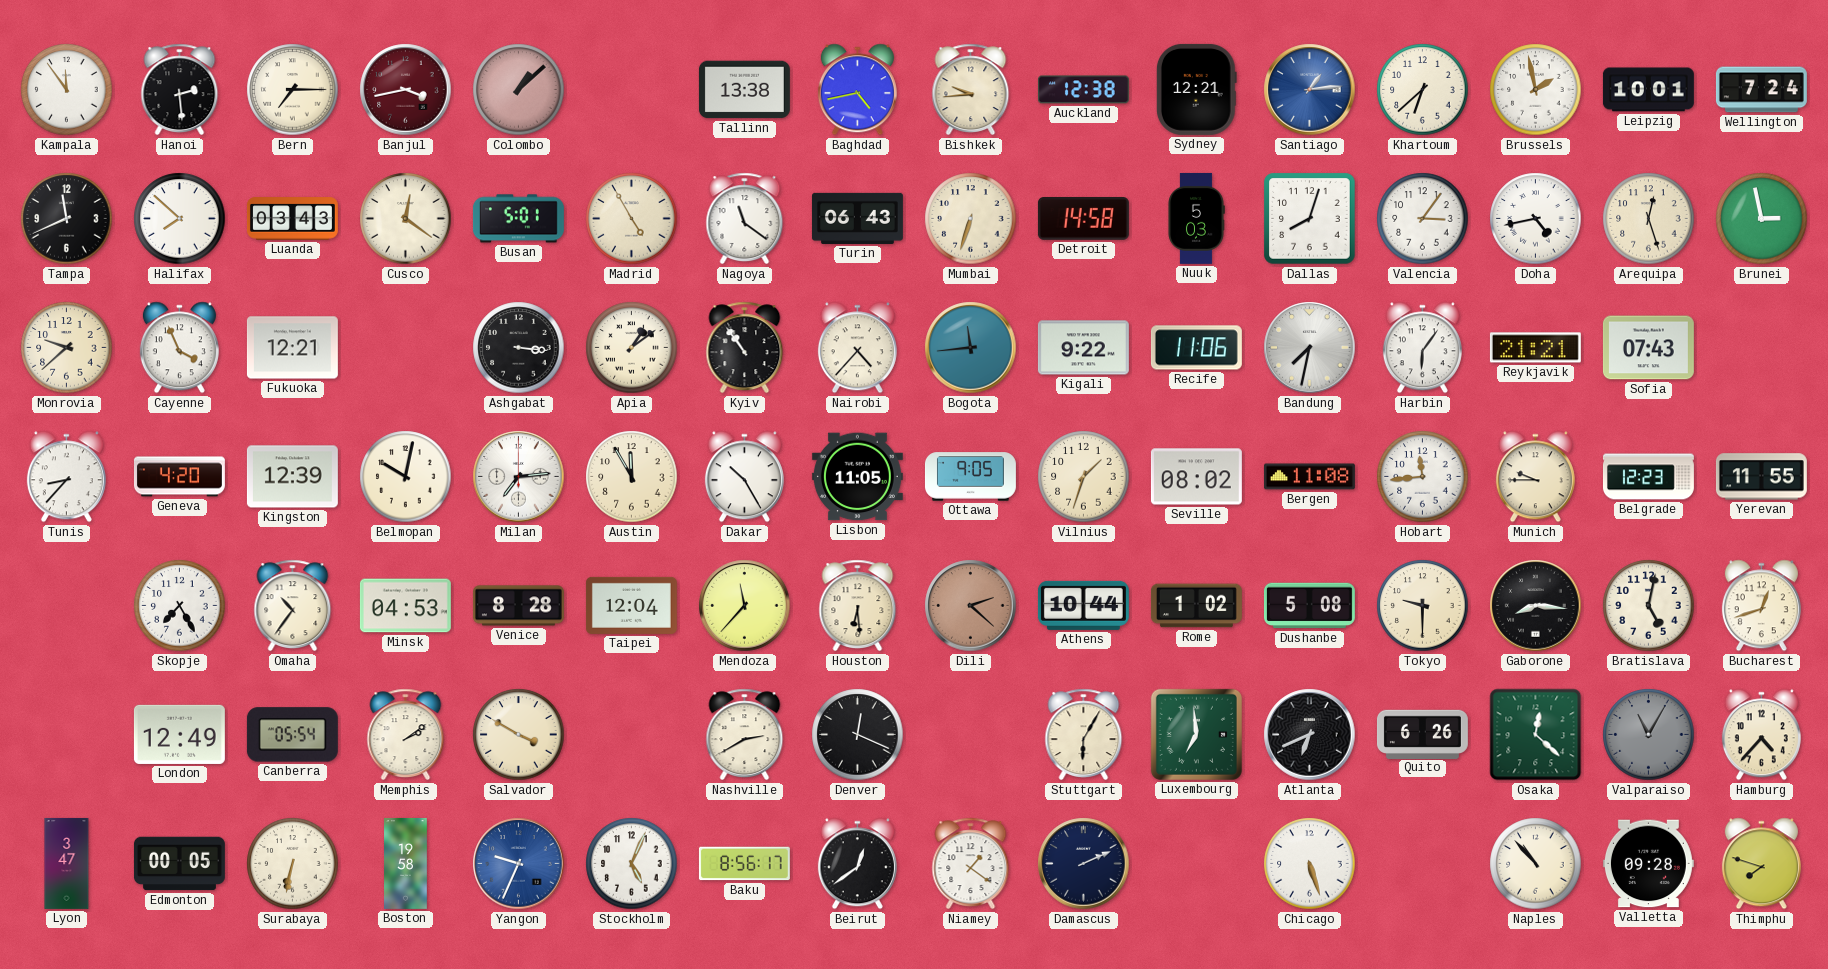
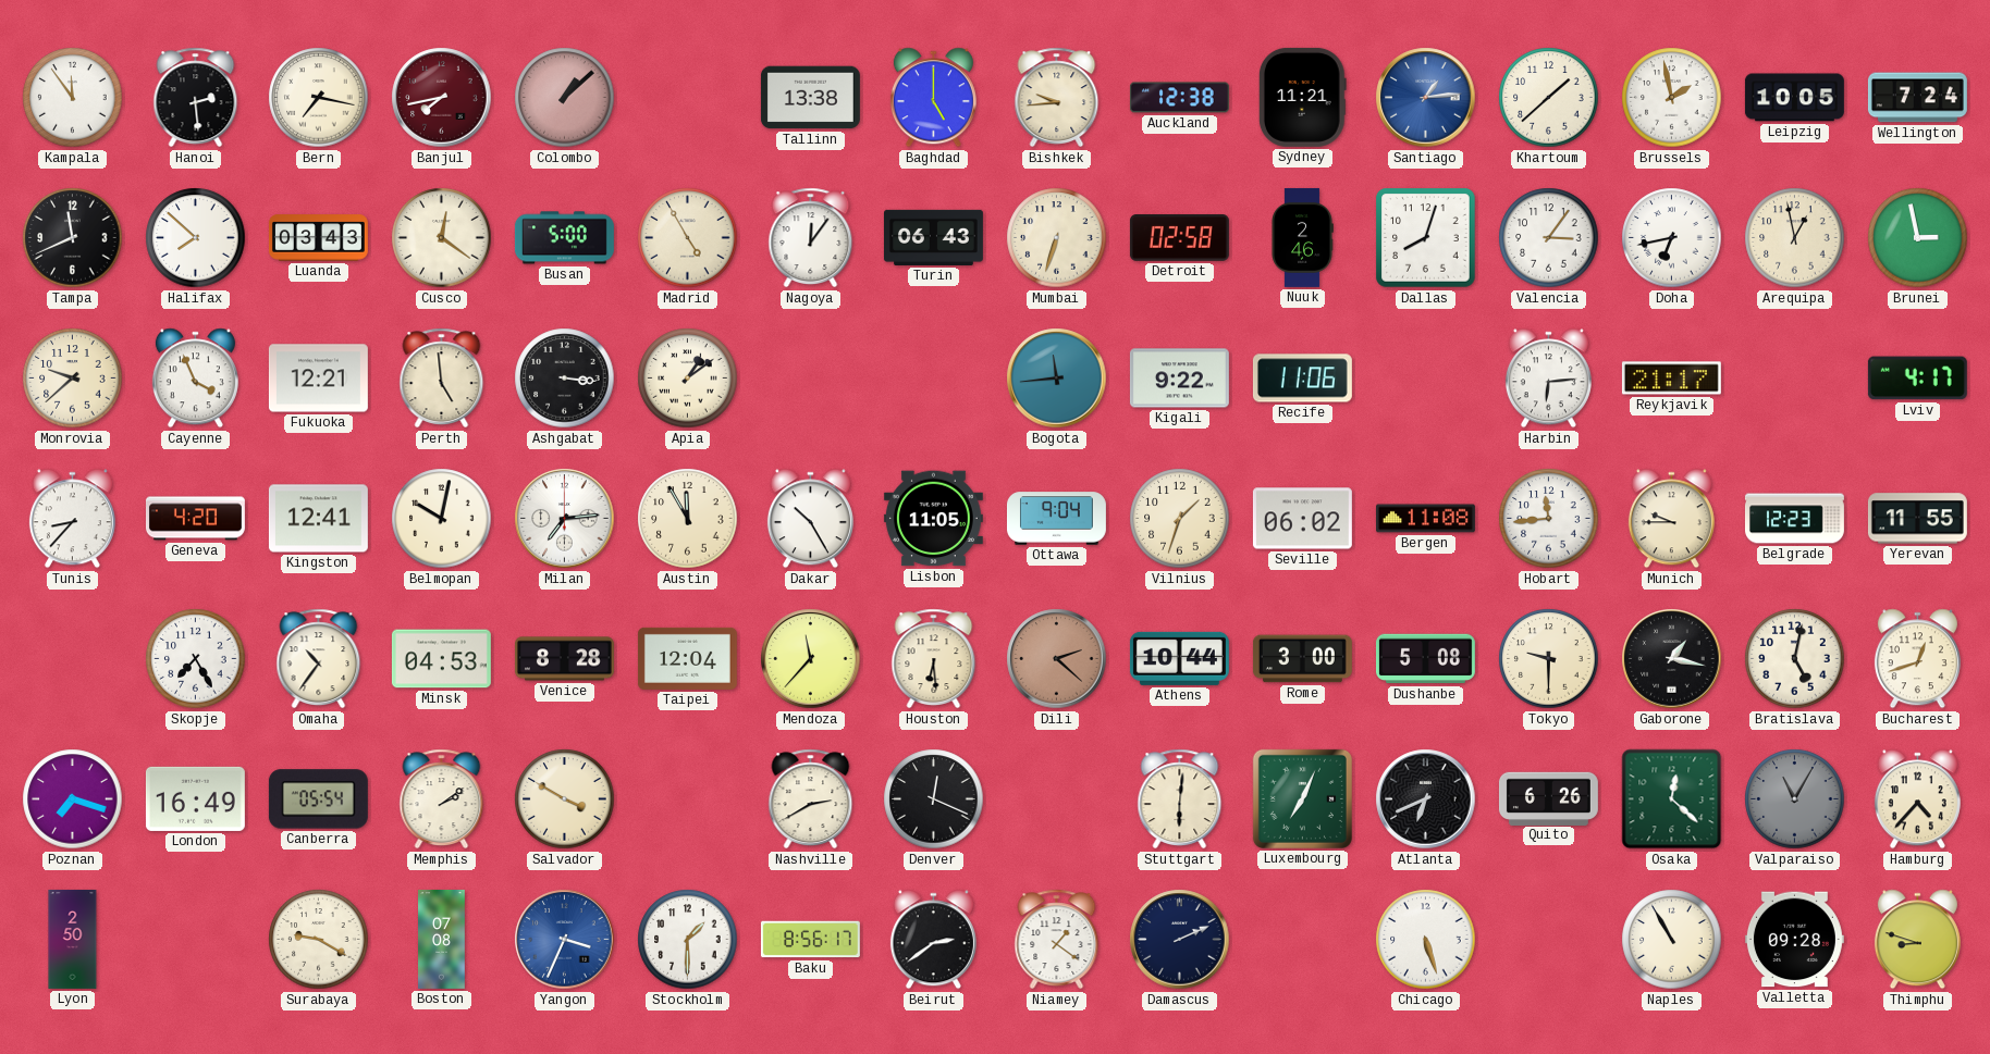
Bern: 7:15 -> 7:17
Banjul: 3:43 -> 7:43
Baghdad: 4:43 -> 5:00
Sydney: 12:21 -> 11:21
Khartoum: 6:38 -> 1:38
Leipzig: 10:01 -> 10:05
Busan: 5:01 -> 5:00
Nagoya: 11:21 -> 12:06
Detroit: 14:58 -> 02:58
Nuuk: 5:03 -> 2:46
Doha: 4:43 -> 6:43
Arequipa: 12:27 -> 12:58
Perth: none -> 4:59
Kyiv: 10:54 -> none
Nairobi: 4:37 -> none
Bandung: 7:32 -> none
Harbin: 6:06 -> 6:14
Reykjavik: 21:21 -> 21:17
Sofia: 07:43 -> none
Lviv: none -> 4:17
Kingston: 12:39 -> 12:41
Ottawa: 9:05 -> 9:04
Seville: 08:02 -> 06:02
Rome: 1:02 -> 3:00
Gaborone: 8:16 -> 1:17
Poznan: none -> 7:18
London: 12:49 -> 16:49
Stuttgart: 6:05 -> 6:01
Luxembourg: 6:59 -> 7:04
Lyon: 3:47 -> 2:50
Edmonton: 00:05 -> none
Surabaya: 6:32 -> 9:20
Boston: 19:58 -> 07:08
Yangon: 9:34 -> 3:34
Stockholm: 5:04 -> 1:30
Beirut: 12:39 -> 2:39
Naples: 10:53 -> 10:55
Thimphu: 7:48 -> 8:48
